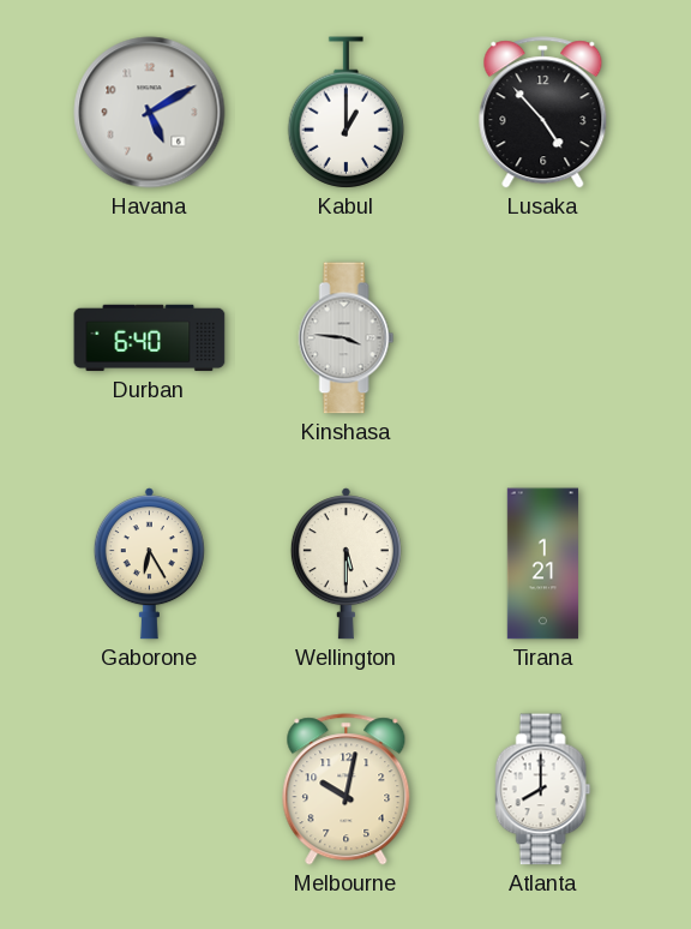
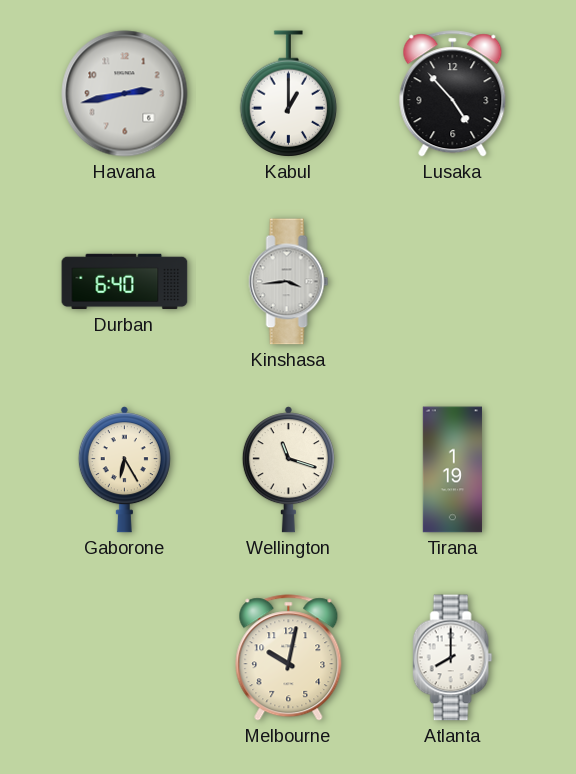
Havana: 5:10 -> 2:43
Kinshasa: 3:46 -> 3:44
Wellington: 5:30 -> 11:18
Tirana: 1:21 -> 1:19
